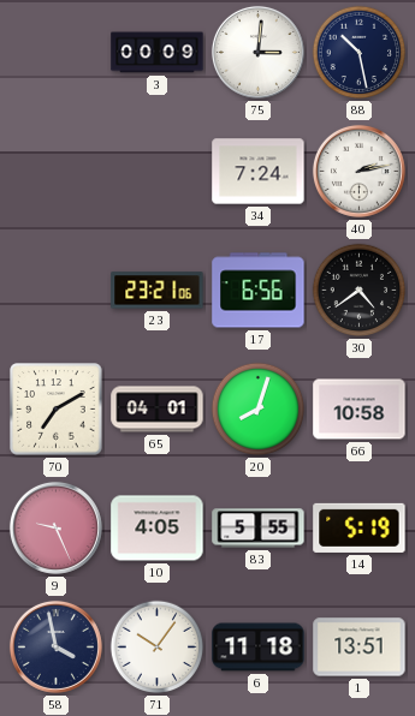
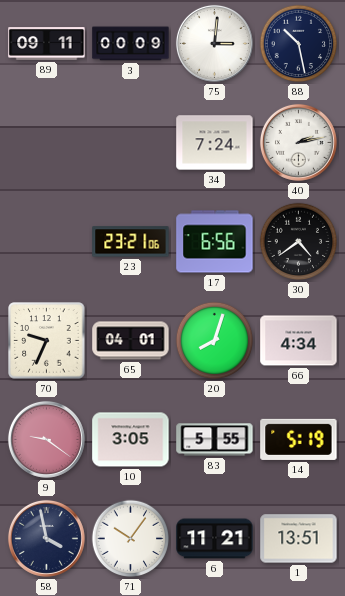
89: none -> 09:11
70: 7:10 -> 9:34
66: 10:58 -> 4:34
9: 9:26 -> 9:21
10: 4:05 -> 3:05
6: 11:18 -> 11:21
